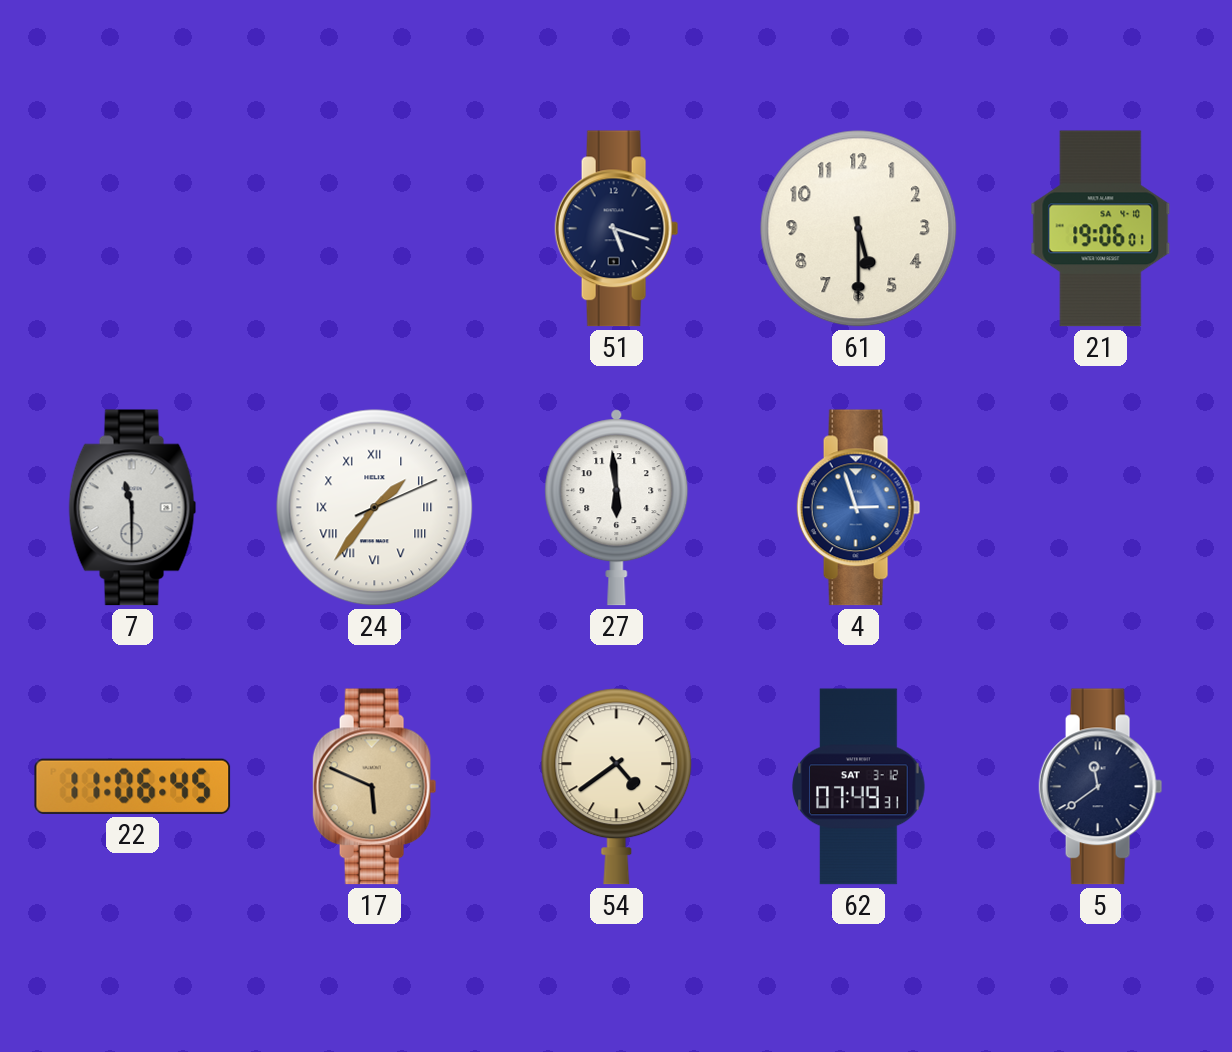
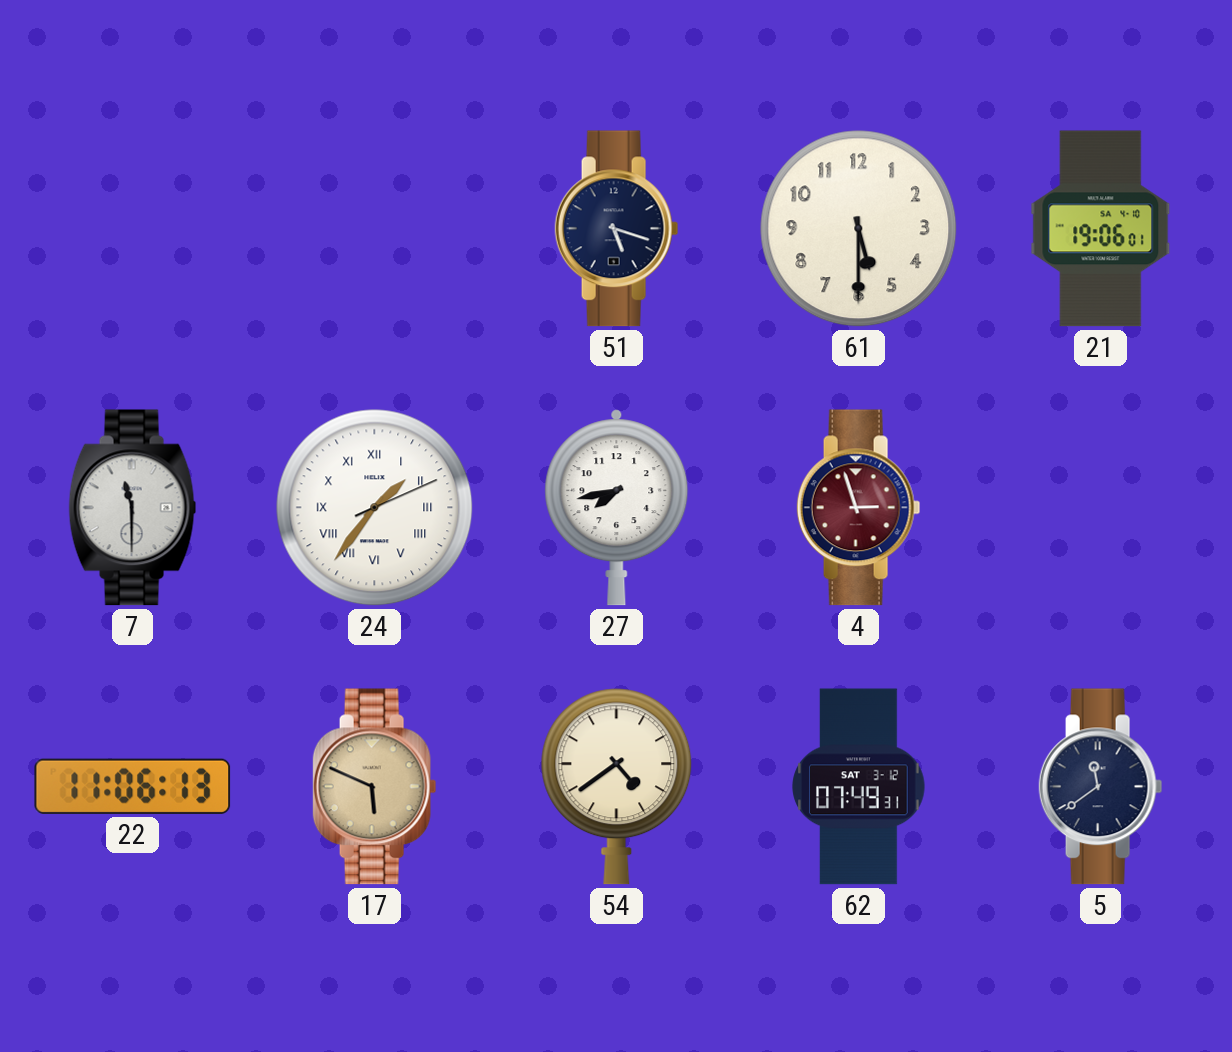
27: 5:59 -> 7:43
4 dial: blue -> burgundy
22: 11:06:45 -> 11:06:13
